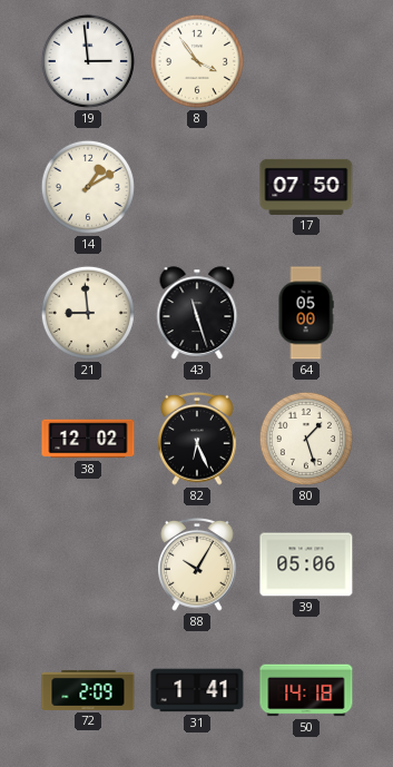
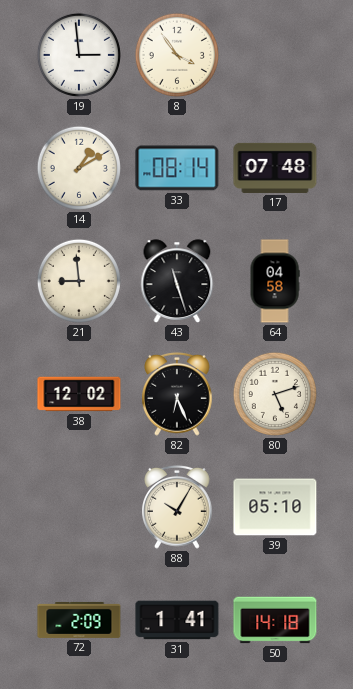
33: none -> 08:14
17: 07:50 -> 07:48
64: 05:00 -> 04:58
80: 1:27 -> 5:12
39: 05:06 -> 05:10
